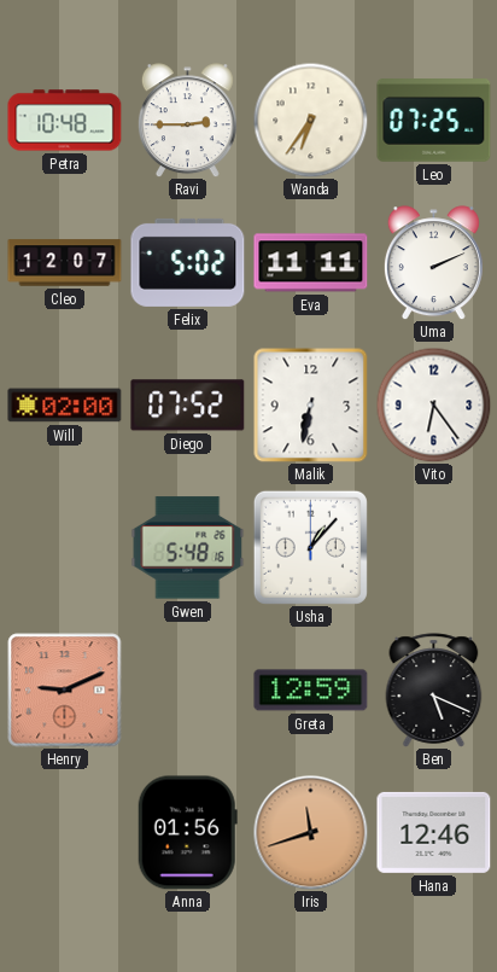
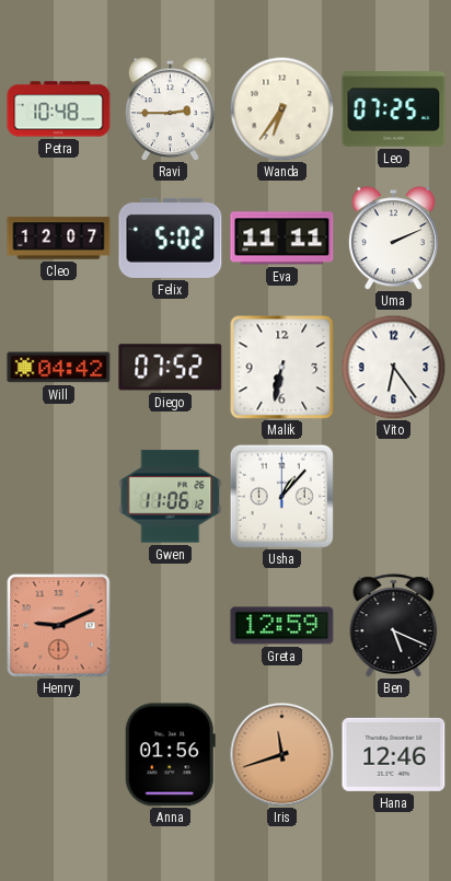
Will: 02:00 -> 04:42
Gwen: 5:48 -> 11:06
